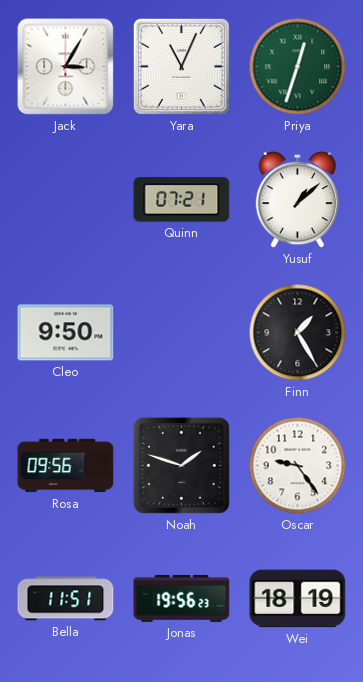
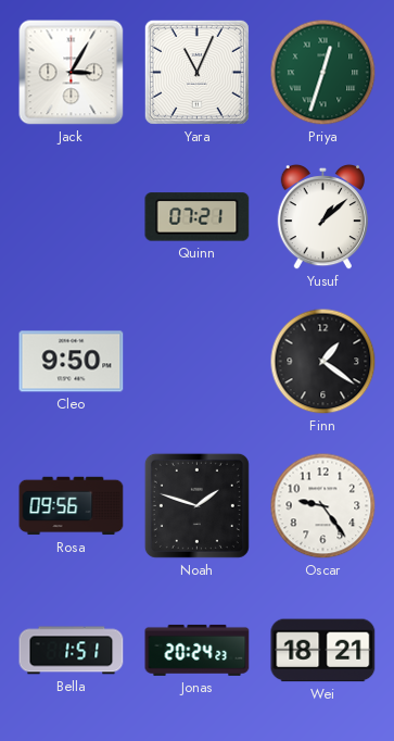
Finn: 1:25 -> 1:21
Bella: 11:51 -> 1:51
Jonas: 19:56 -> 20:24
Wei: 18:19 -> 18:21
